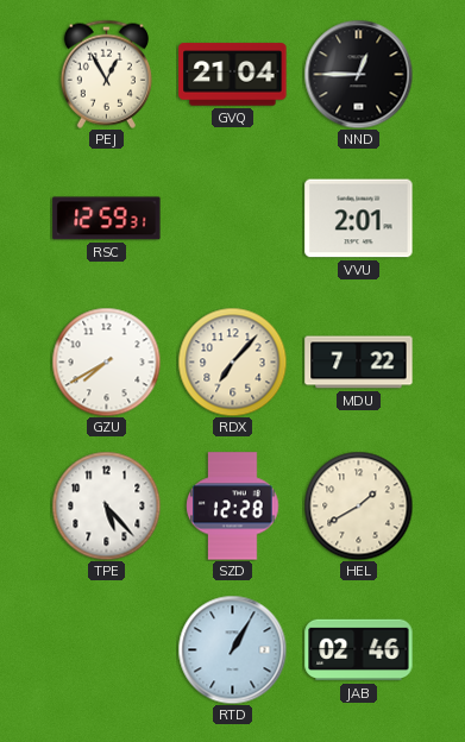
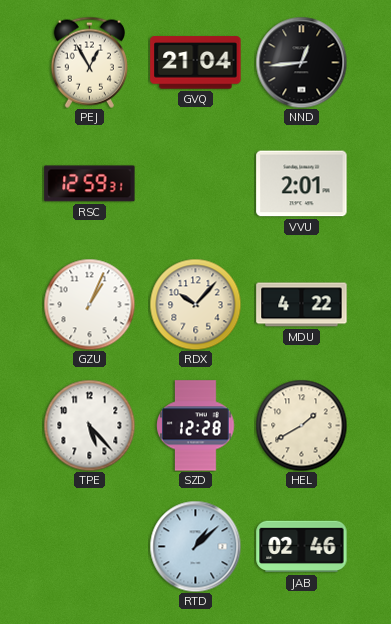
NND: 12:45 -> 12:44
GZU: 7:40 -> 1:04
RDX: 7:07 -> 10:07
MDU: 7:22 -> 4:22
RTD: 1:05 -> 1:08
